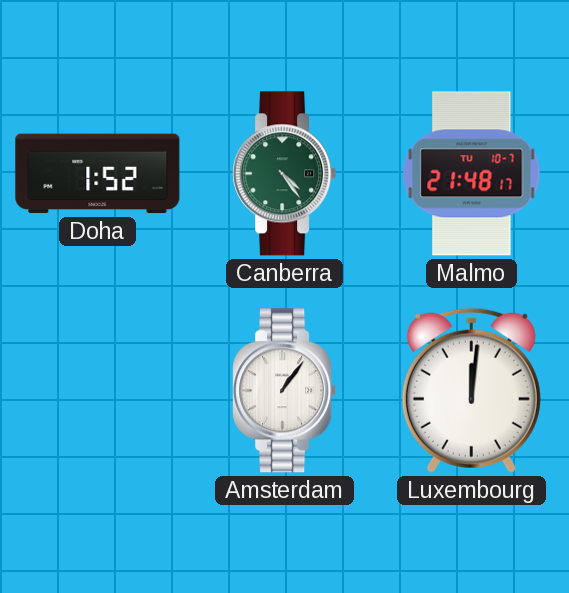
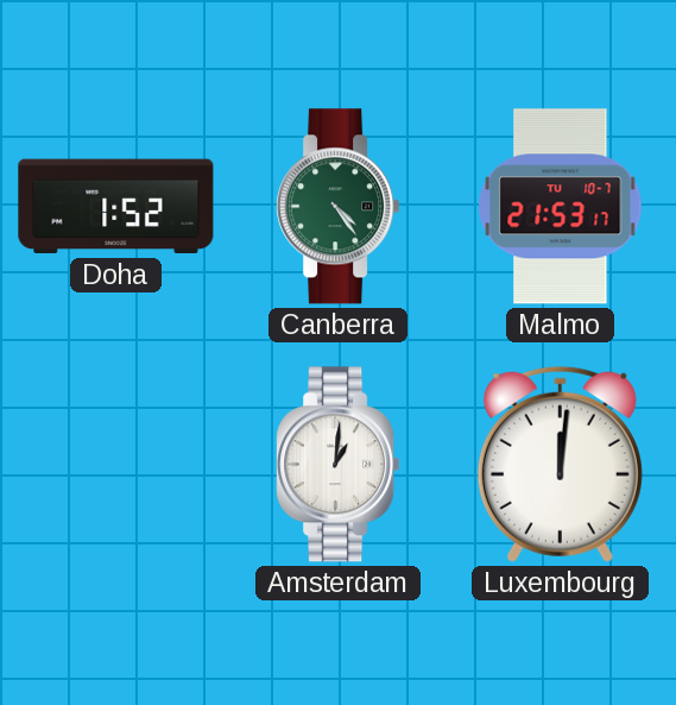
Malmo: 21:48 -> 21:53
Amsterdam: 1:06 -> 1:01
